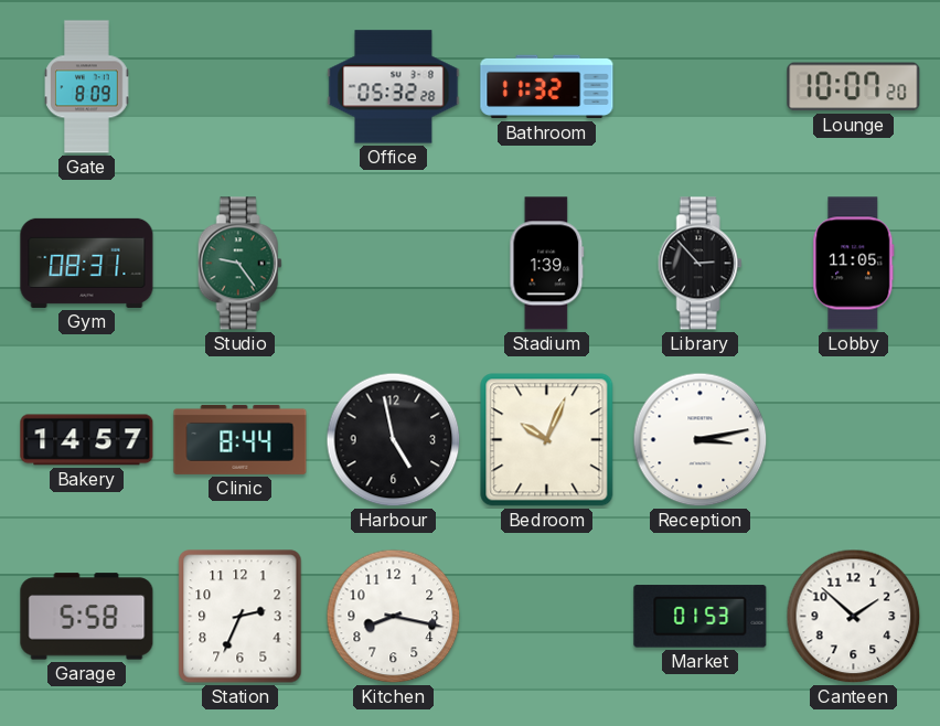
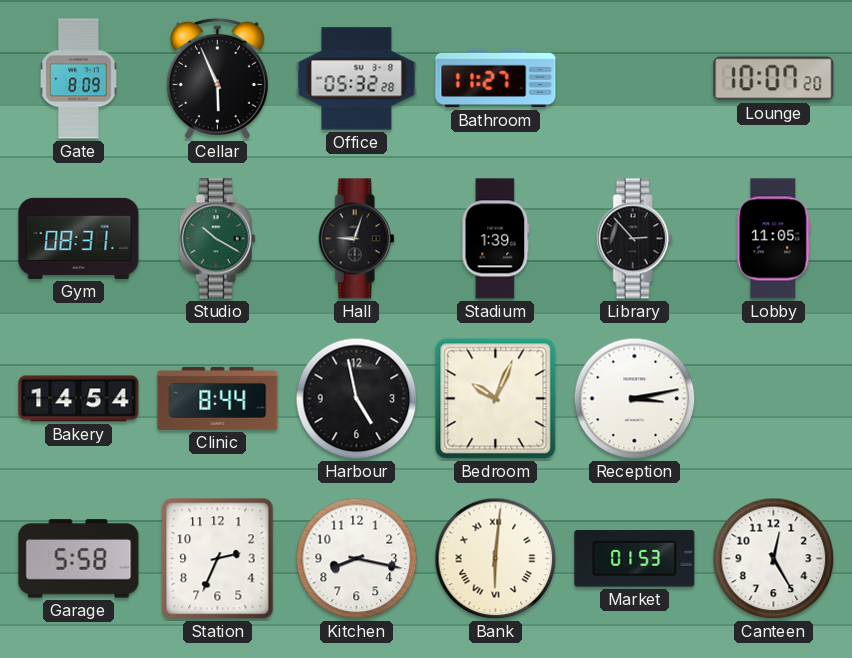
Cellar: none -> 5:56
Bathroom: 11:32 -> 11:27
Studio: 9:24 -> 10:20
Hall: none -> 9:03
Bakery: 14:57 -> 14:54
Bank: none -> 6:01
Canteen: 1:52 -> 12:25
